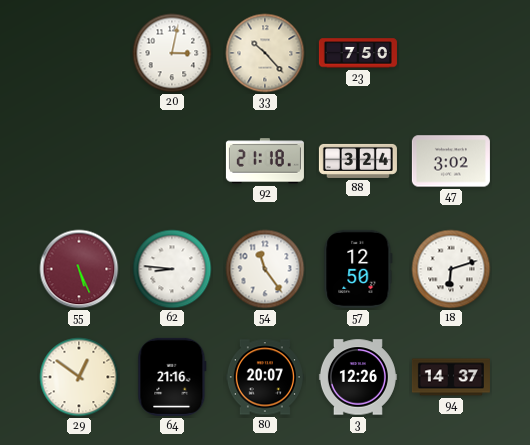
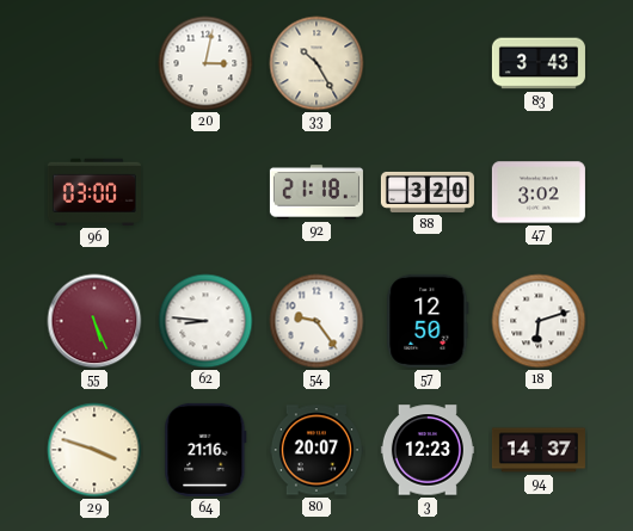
33: 10:23 -> 10:25
23: 7:50 -> none
83: none -> 3:43
96: none -> 03:00
88: 3:24 -> 3:20
54: 11:24 -> 9:24
29: 12:51 -> 3:48
3: 12:26 -> 12:23
